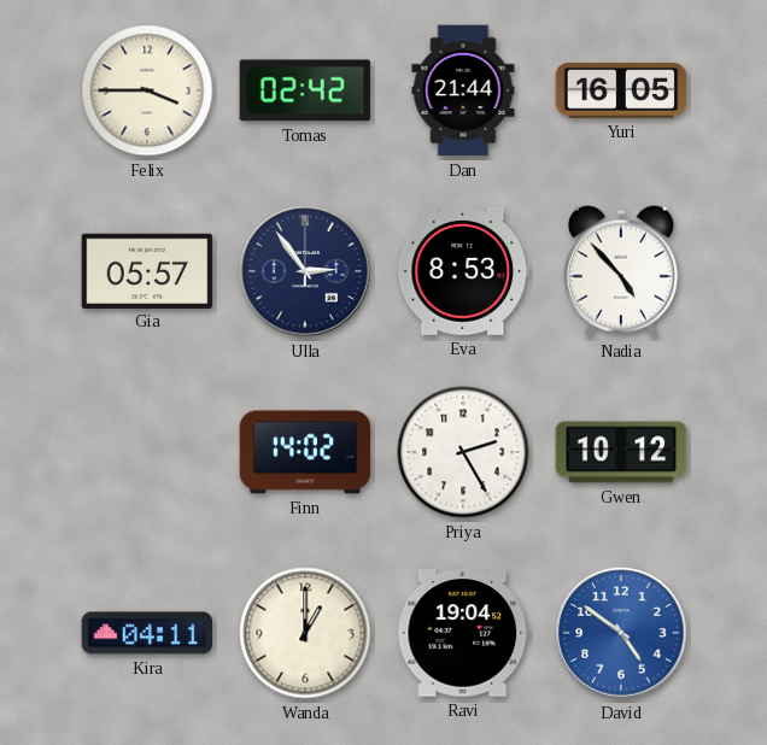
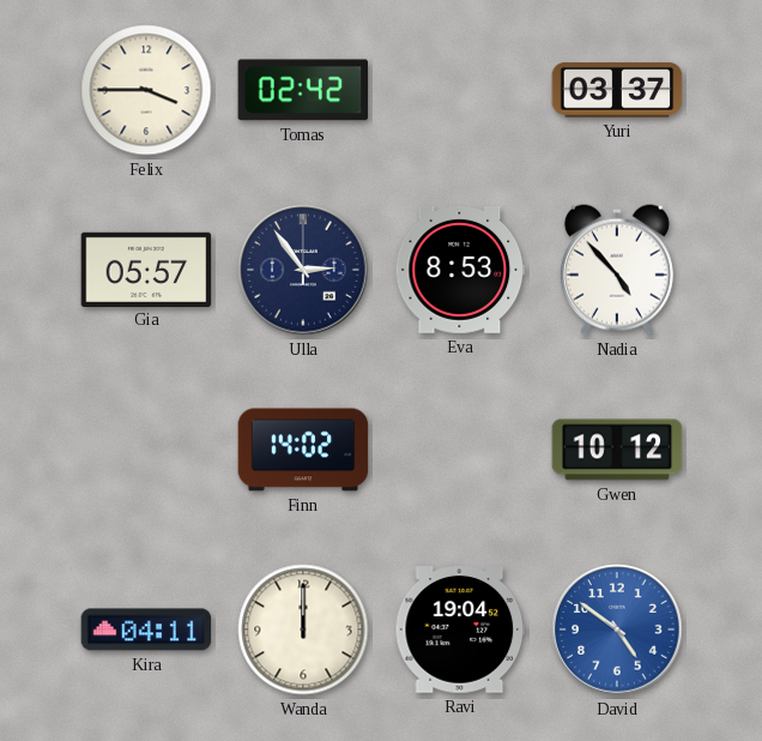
Dan: 21:44 -> none
Yuri: 16:05 -> 03:37
Priya: 2:25 -> none
Wanda: 1:00 -> 12:00
